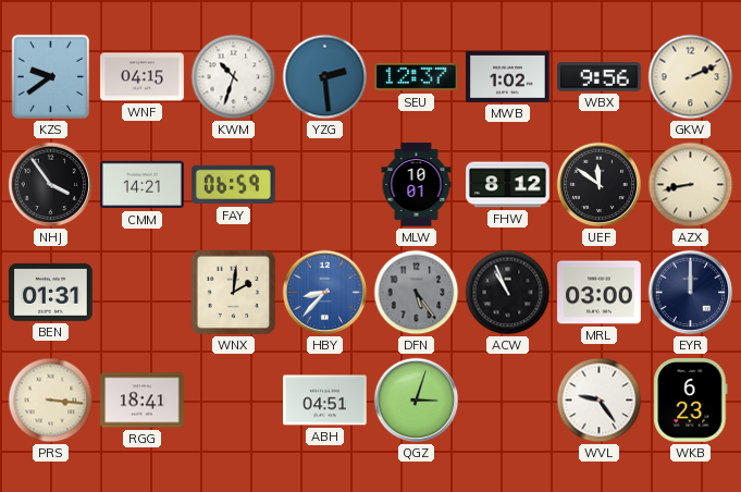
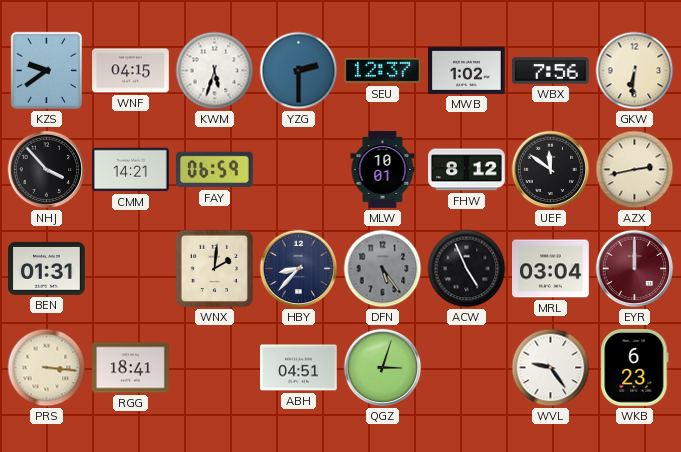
KWM: 10:33 -> 5:33
YZG: 2:29 -> 2:30
WBX: 9:56 -> 7:56
GKW: 2:11 -> 6:31
NHJ: 3:54 -> 3:53
AZX: 8:43 -> 2:43
HBY dial: blue -> navy
ACW: 10:56 -> 4:56
MRL: 03:00 -> 03:04
EYR dial: navy -> burgundy
